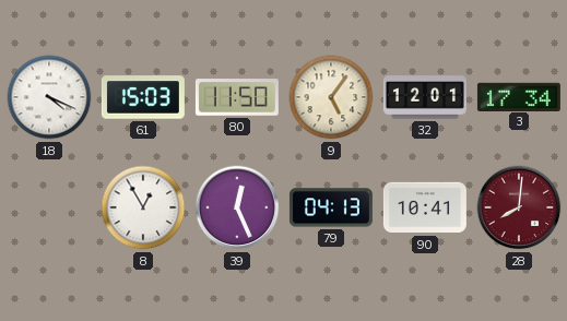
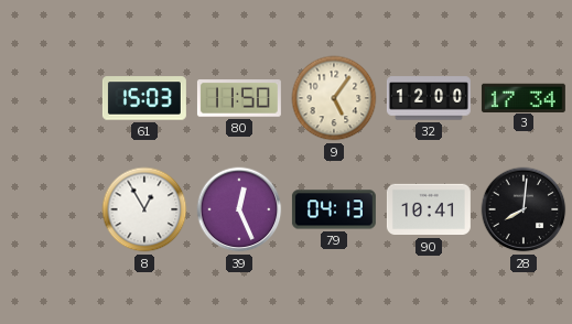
18: 4:19 -> none
32: 12:01 -> 12:00
28 dial: burgundy -> black
